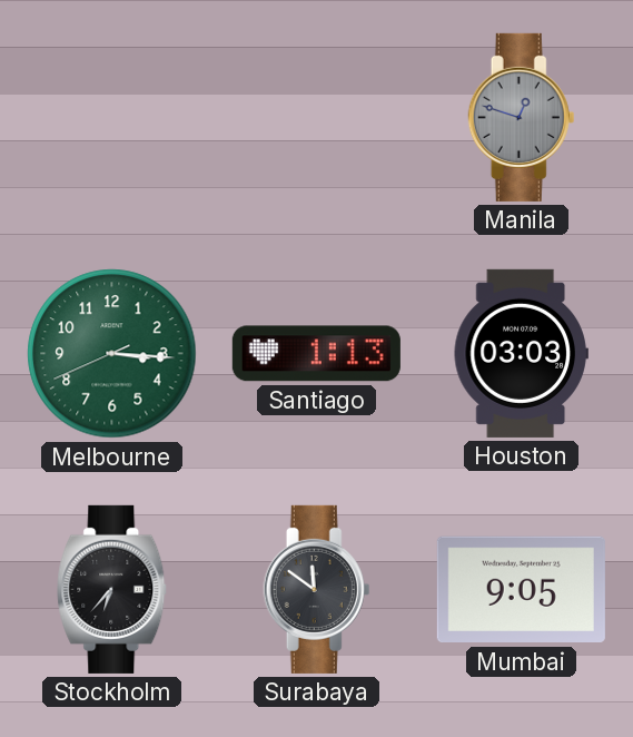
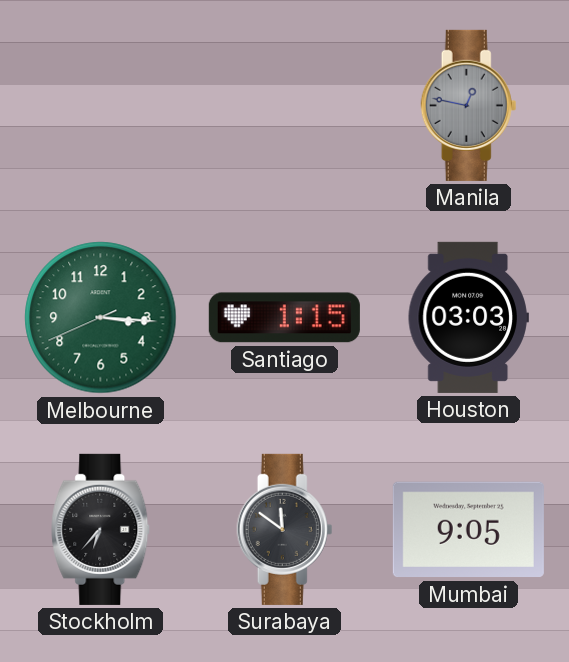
Manila: 12:48 -> 12:47
Santiago: 1:13 -> 1:15
